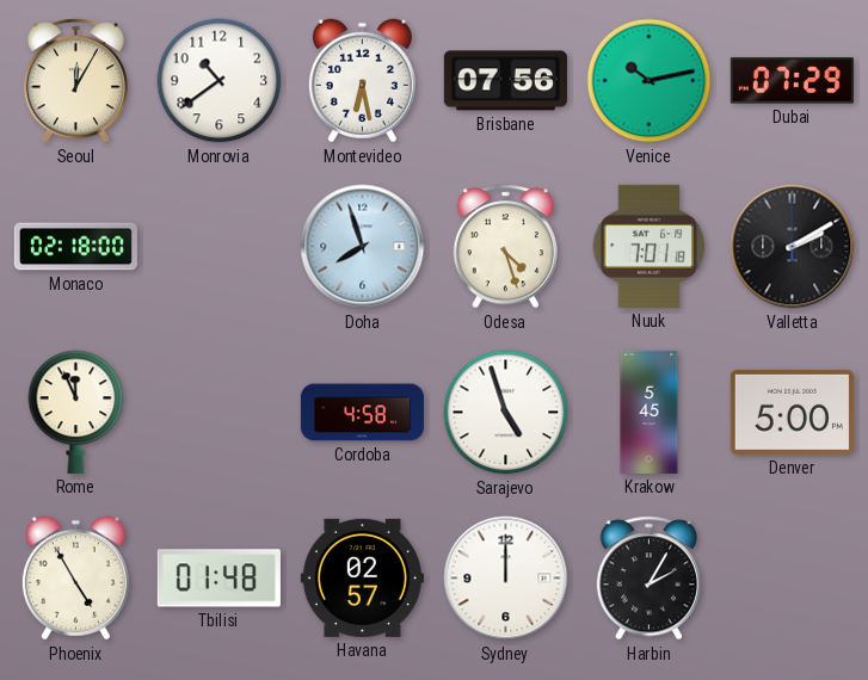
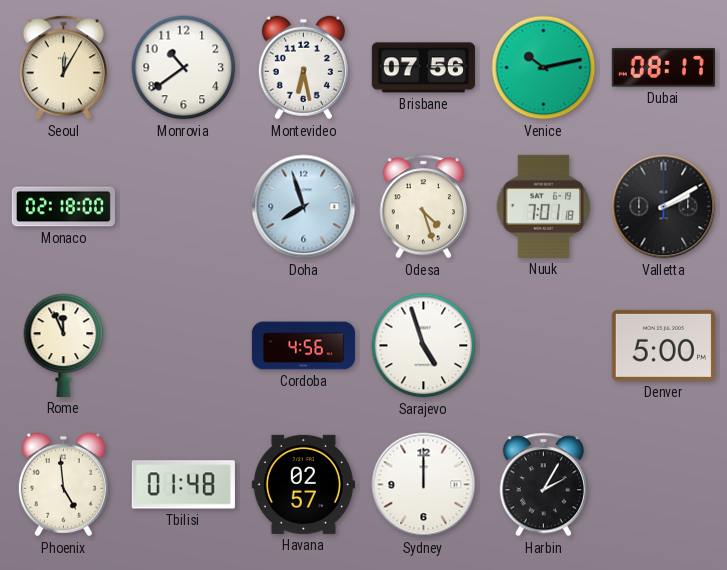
Dubai: 07:29 -> 08:17
Cordoba: 4:58 -> 4:56
Krakow: 5:45 -> none
Phoenix: 4:55 -> 4:59
